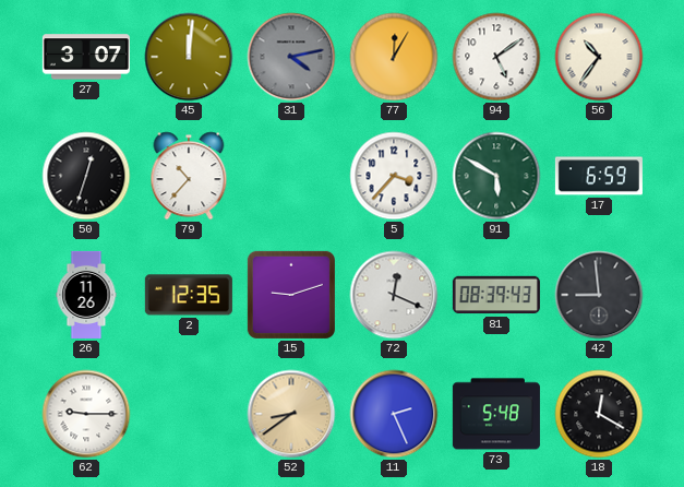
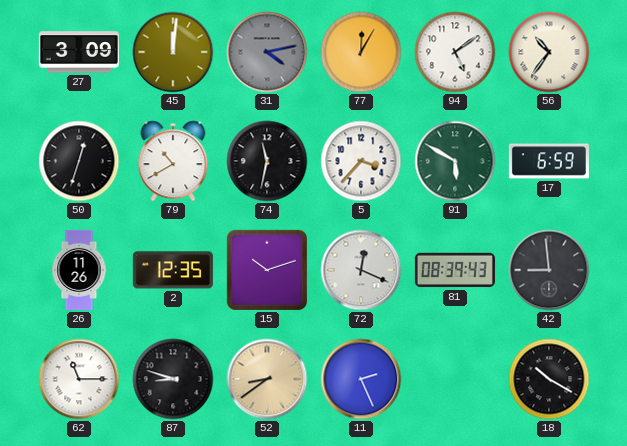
27: 3:07 -> 3:09
79: 10:37 -> 10:40
74: none -> 11:32
15: 9:12 -> 10:12
62: 9:15 -> 11:15
87: none -> 8:48
73: 5:48 -> none
18: 12:20 -> 10:20
